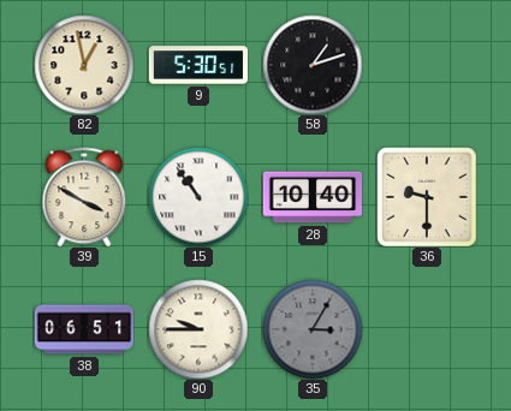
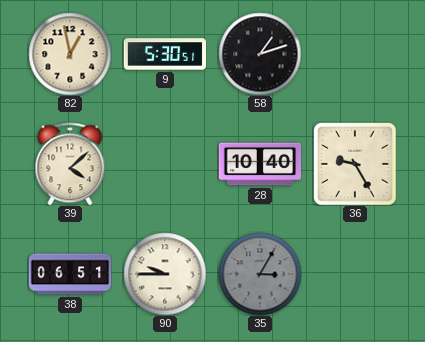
39: 3:50 -> 4:08
15: 10:54 -> none
36: 9:30 -> 9:25
